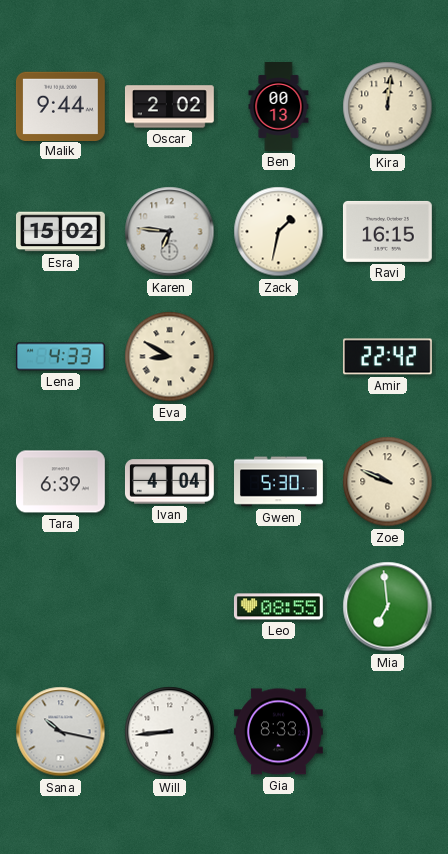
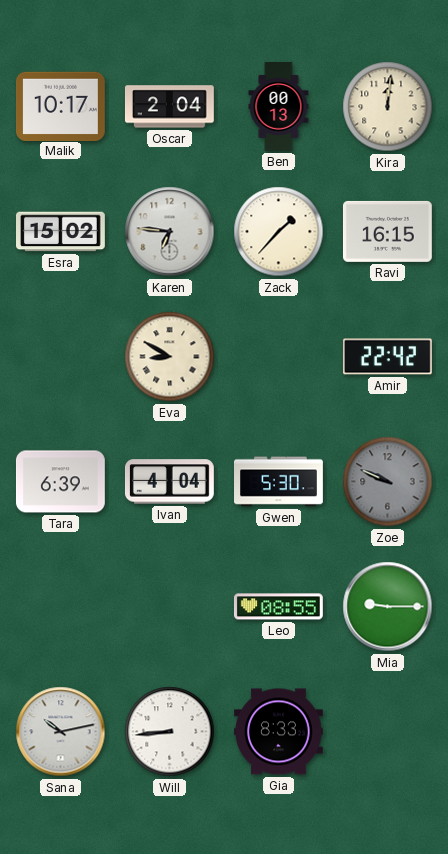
Malik: 9:44 -> 10:17
Oscar: 2:02 -> 2:04
Zack: 1:32 -> 1:37
Lena: 4:33 -> none
Zoe dial: cream -> grey
Mia: 6:59 -> 9:15
Sana: 10:17 -> 10:13
